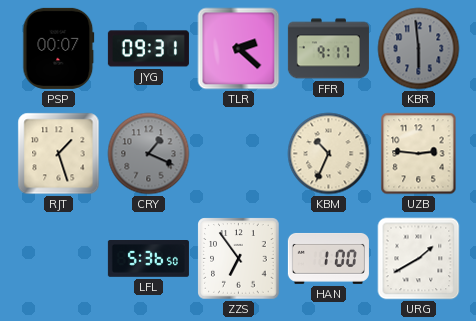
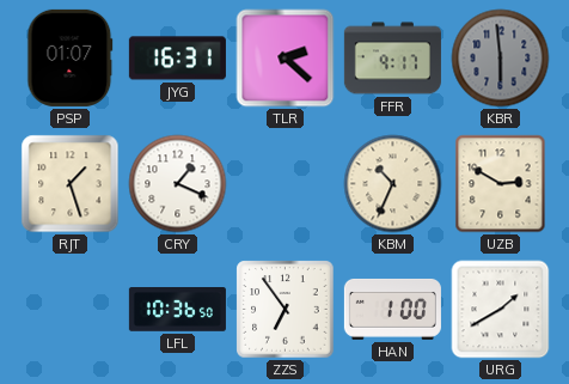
PSP: 00:07 -> 01:07
JYG: 09:31 -> 16:31
CRY dial: grey -> white
UZB: 2:46 -> 2:50
LFL: 5:36 -> 10:36
